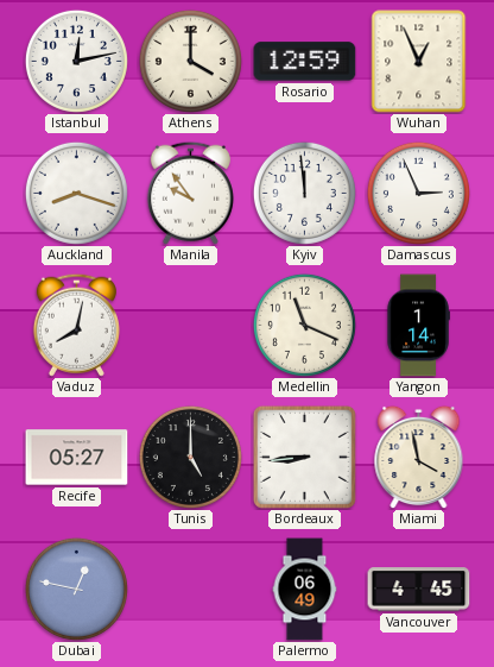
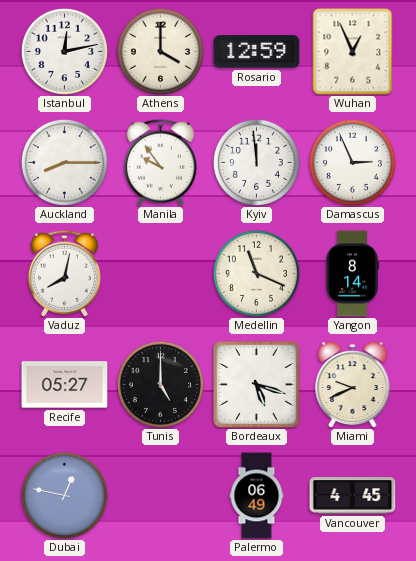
Auckland: 8:18 -> 8:15
Yangon: 1:14 -> 8:14
Bordeaux: 8:44 -> 5:18
Miami: 3:58 -> 9:41
